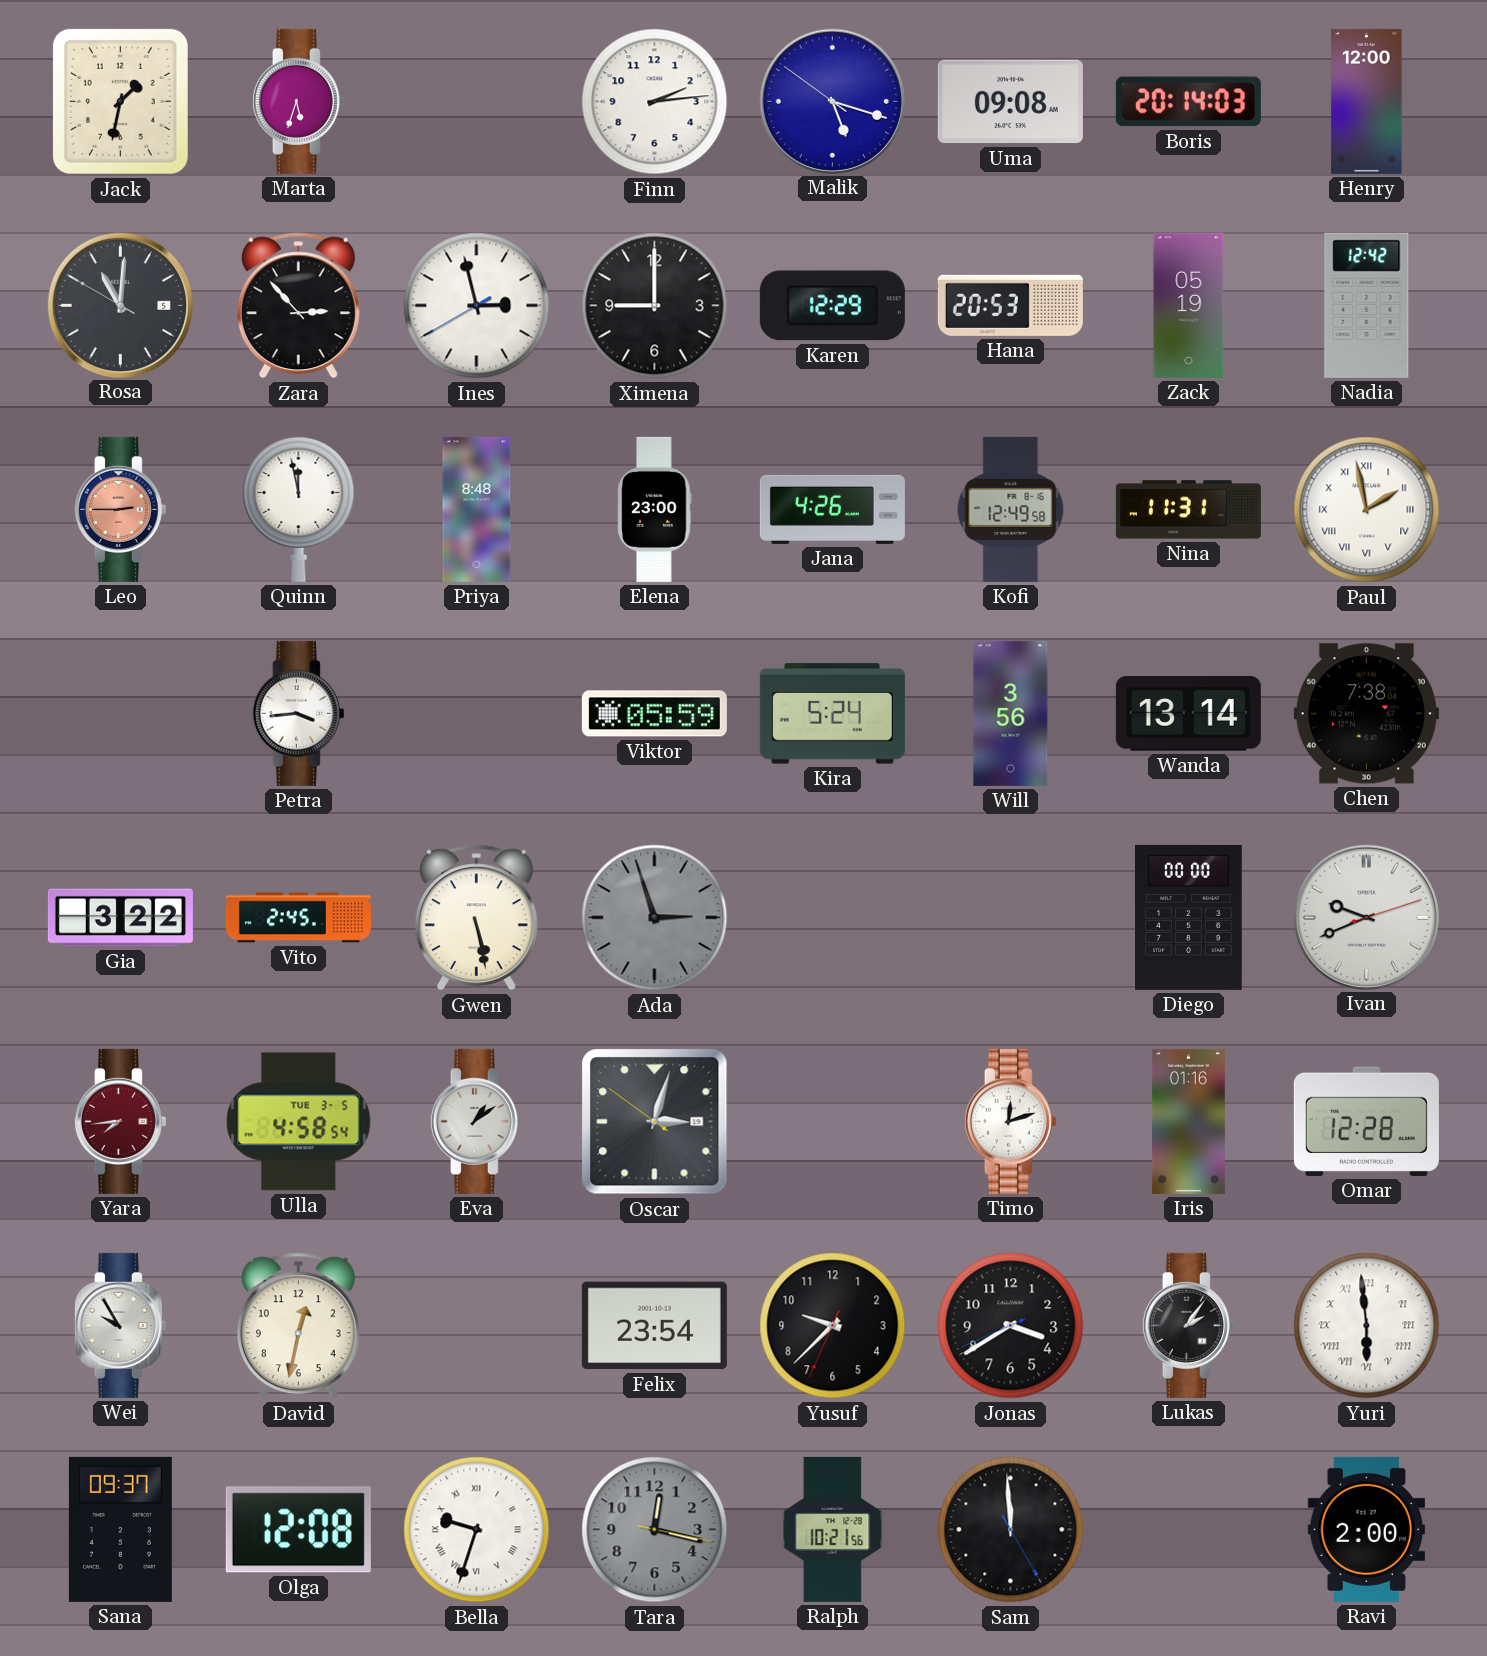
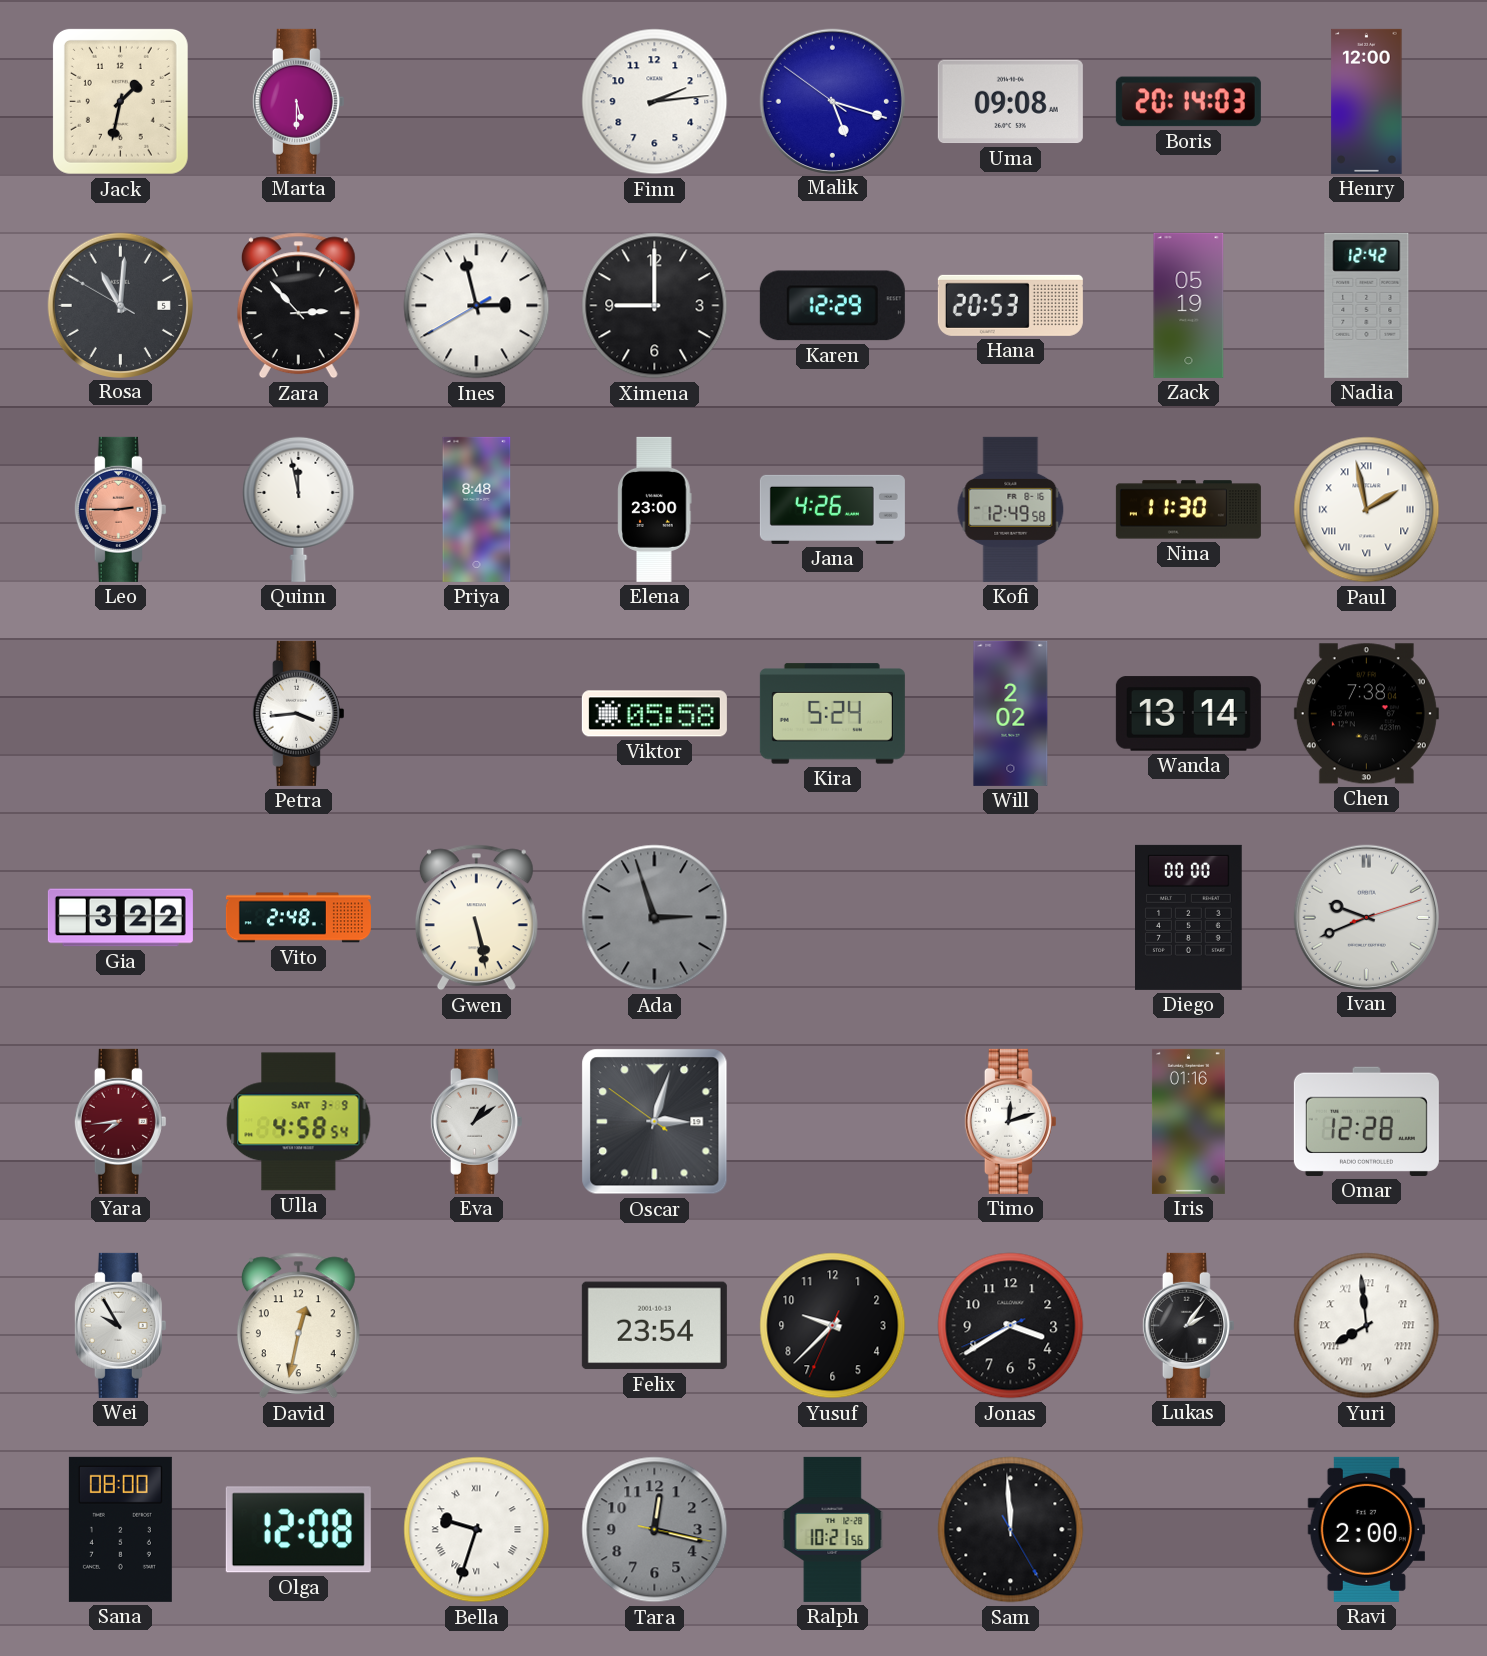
Marta: 5:33 -> 5:30
Nina: 11:31 -> 11:30
Viktor: 05:59 -> 05:58
Will: 3:56 -> 2:02
Vito: 2:45 -> 2:48
Ulla date: TUE 3-5 -> SAT 3-9
Yuri: 5:59 -> 7:59
Sana: 09:37 -> 08:00
